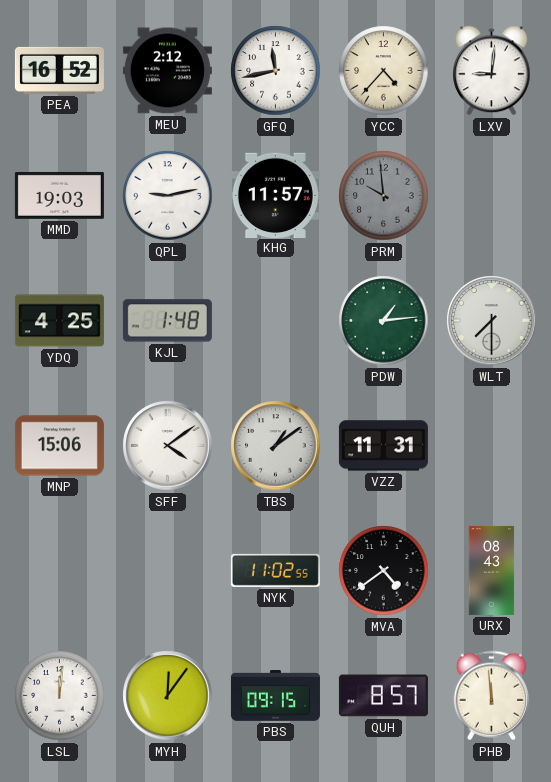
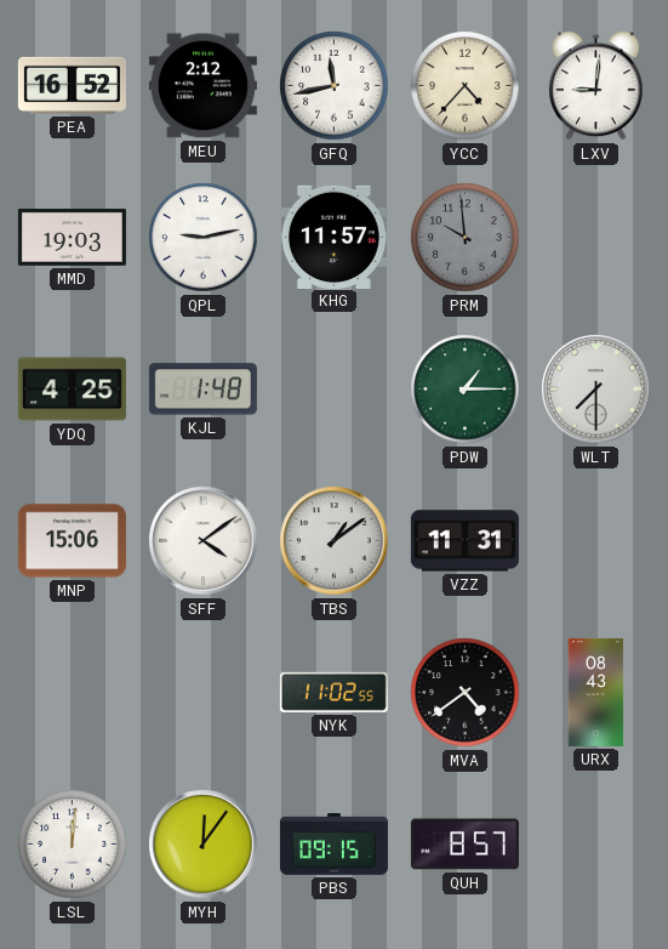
PDW: 1:14 -> 1:15
PHB: 11:59 -> none
